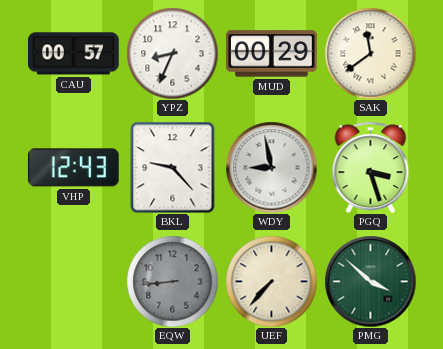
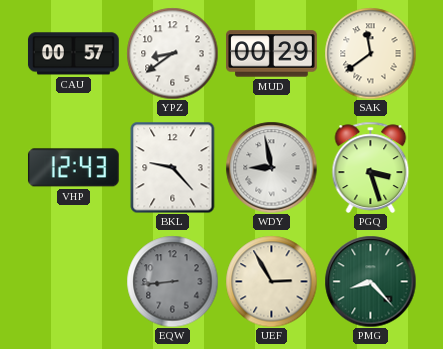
YPZ: 8:34 -> 8:39
UEF: 7:37 -> 2:55
PMG: 3:52 -> 8:23
